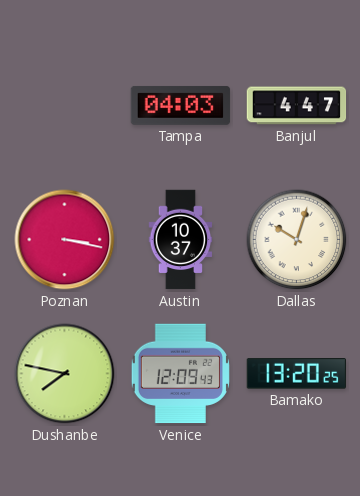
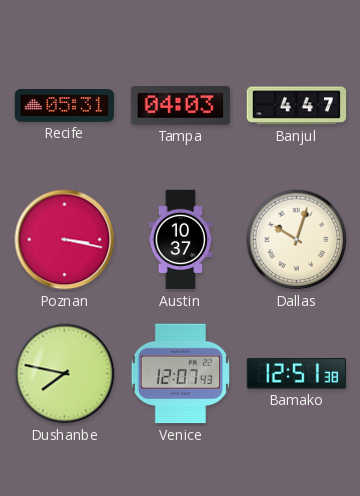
Recife: none -> 05:31
Venice: 12:09 -> 12:07
Bamako: 13:20 -> 12:51
